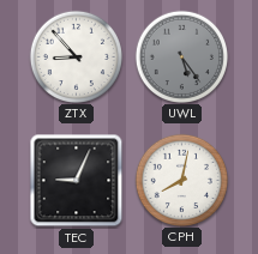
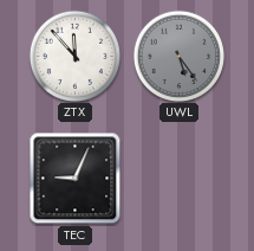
ZTX: 8:53 -> 11:53
CPH: 8:02 -> none
